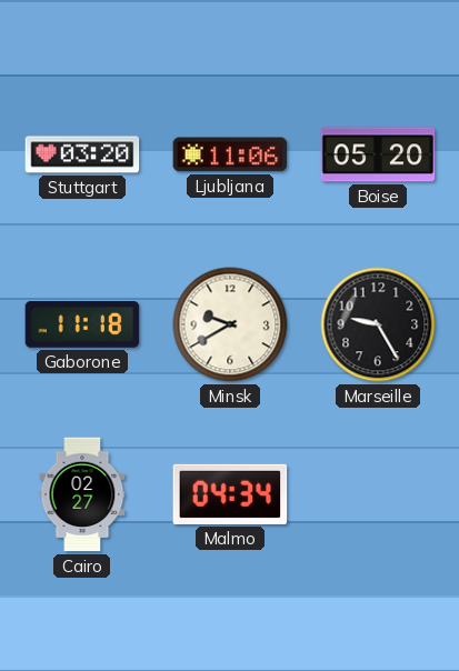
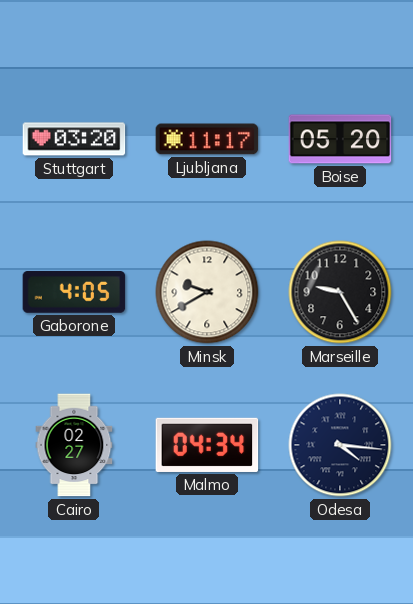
Ljubljana: 11:06 -> 11:17
Gaborone: 11:18 -> 4:05
Odesa: none -> 4:16
